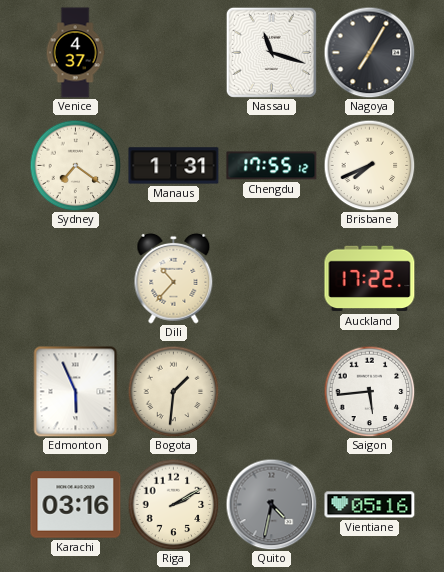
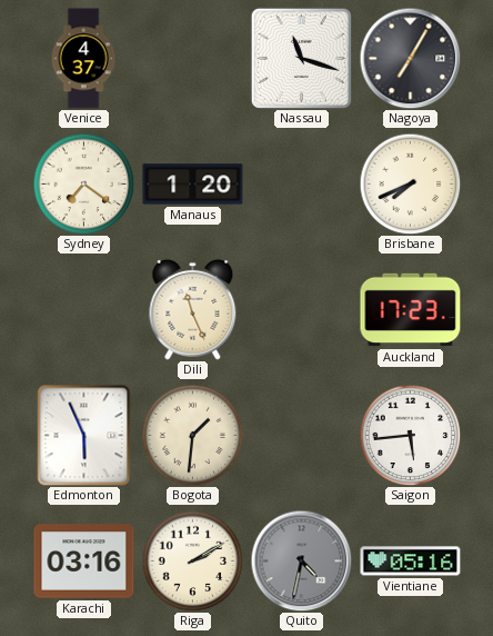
Manaus: 1:31 -> 1:20
Chengdu: 17:55 -> none
Dili: 10:37 -> 11:26
Auckland: 17:22 -> 17:23
